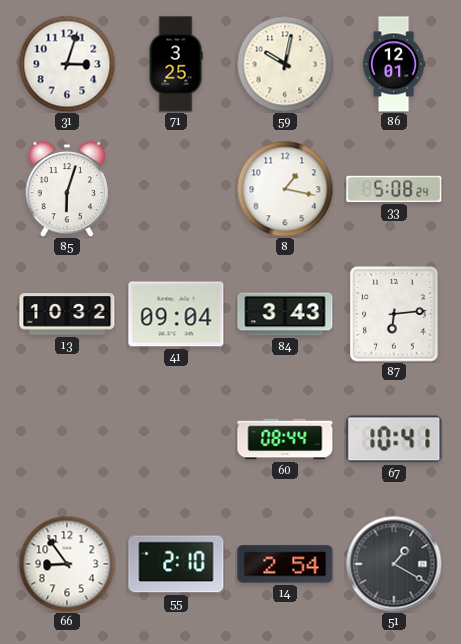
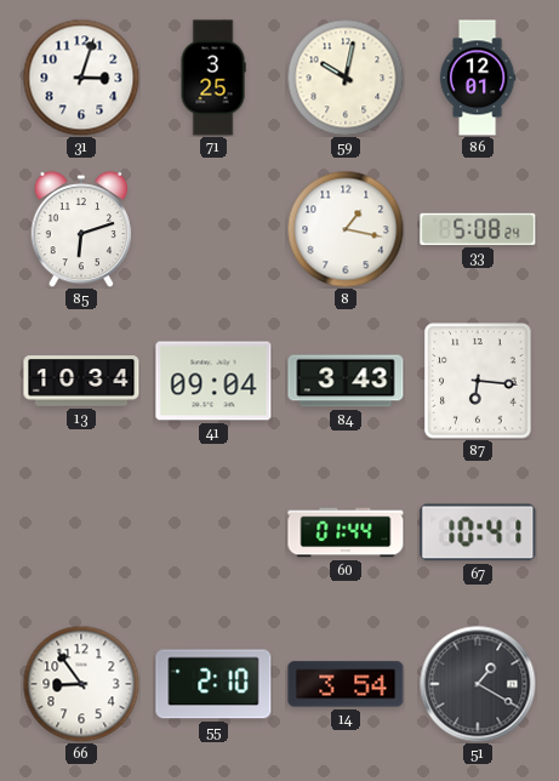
85: 6:03 -> 6:12
13: 10:32 -> 10:34
87: 6:14 -> 6:16
60: 08:44 -> 01:44
14: 2:54 -> 3:54
